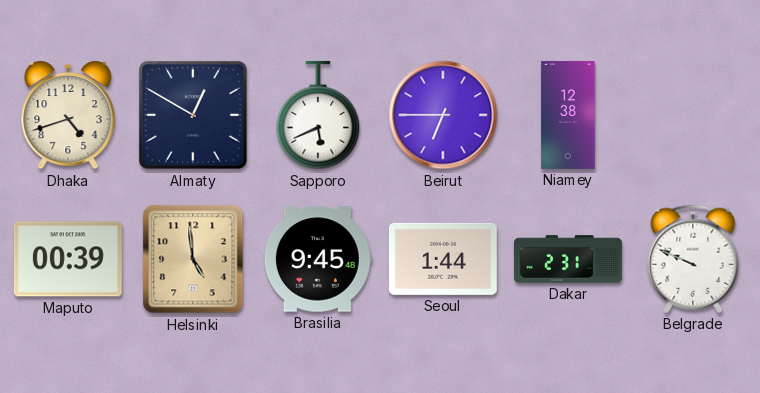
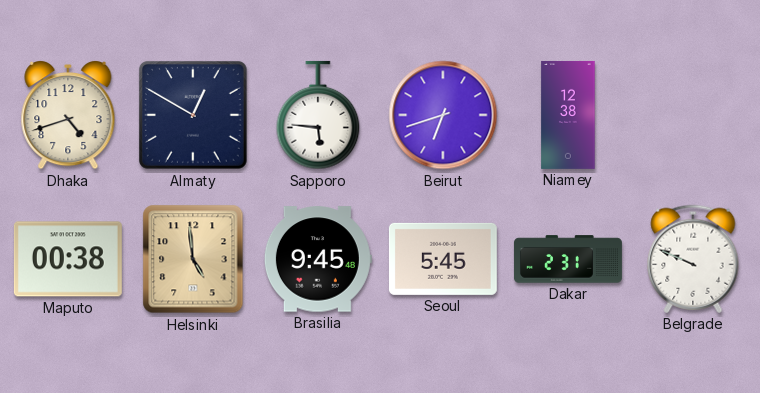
Sapporo: 5:41 -> 5:46
Beirut: 6:45 -> 6:42
Maputo: 00:39 -> 00:38
Seoul: 1:44 -> 5:45
